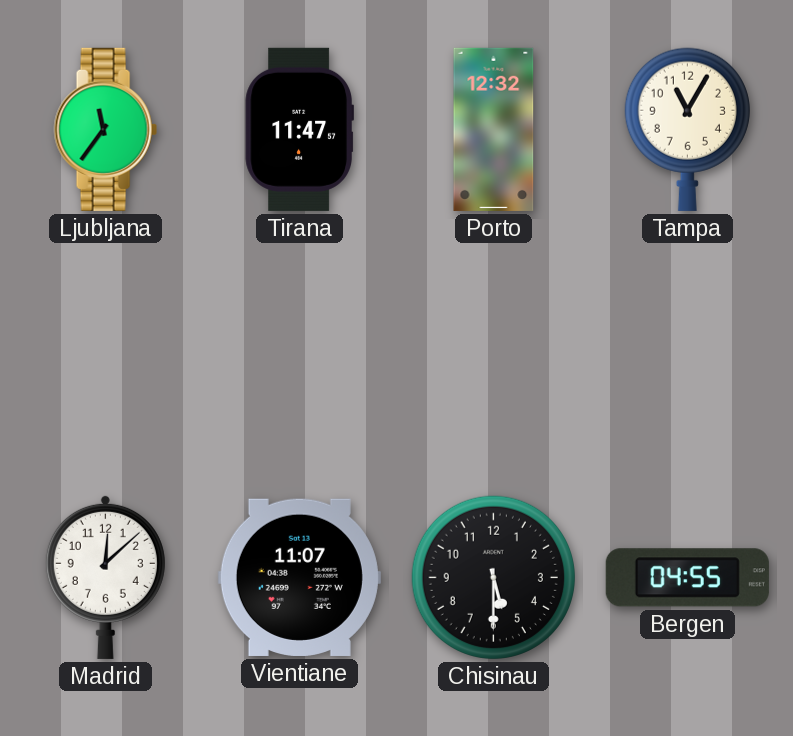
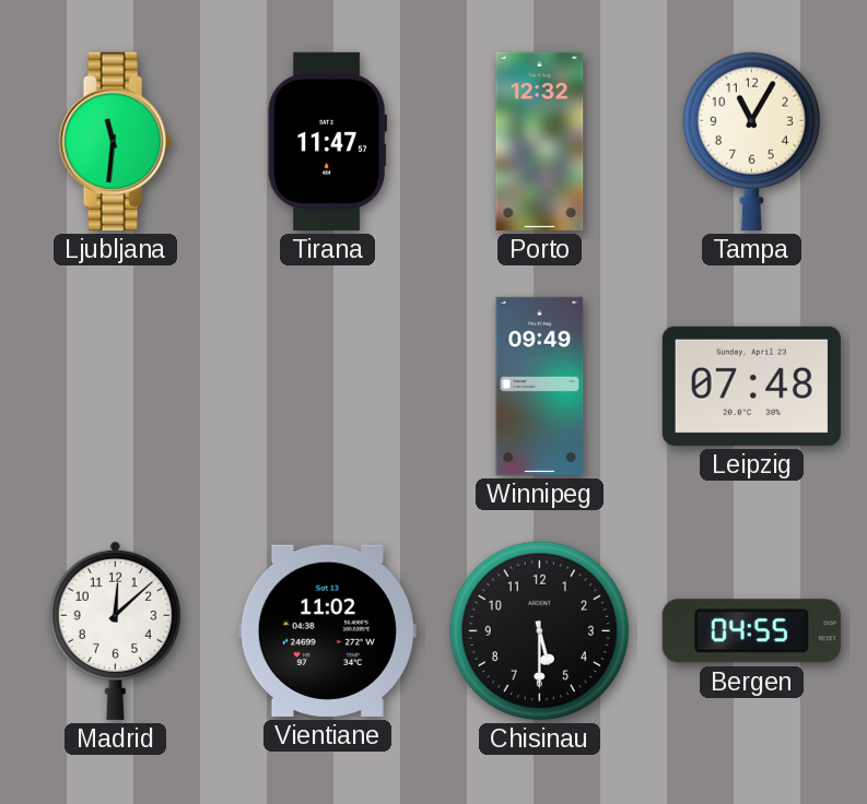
Ljubljana: 11:36 -> 11:31
Winnipeg: none -> 09:49
Leipzig: none -> 07:48
Vientiane: 11:07 -> 11:02
